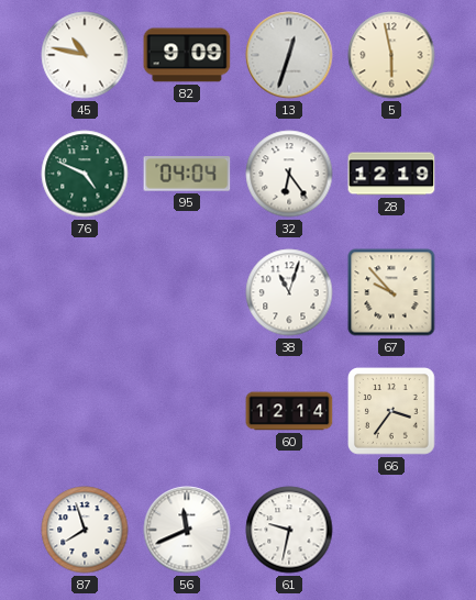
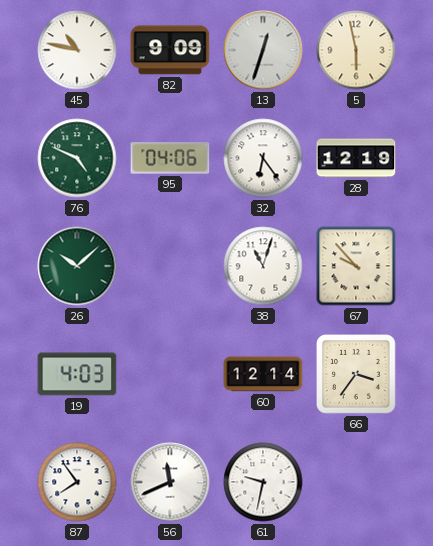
95: 04:04 -> 04:06
26: none -> 10:08
19: none -> 4:03
87: 7:57 -> 7:54
